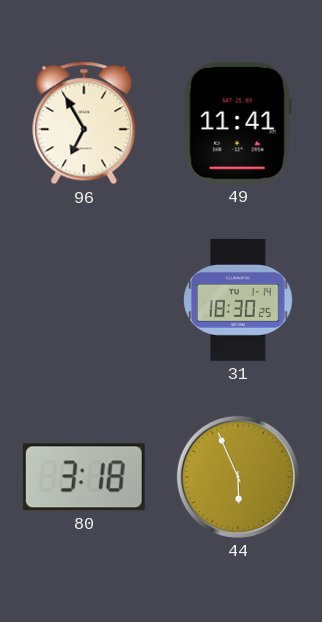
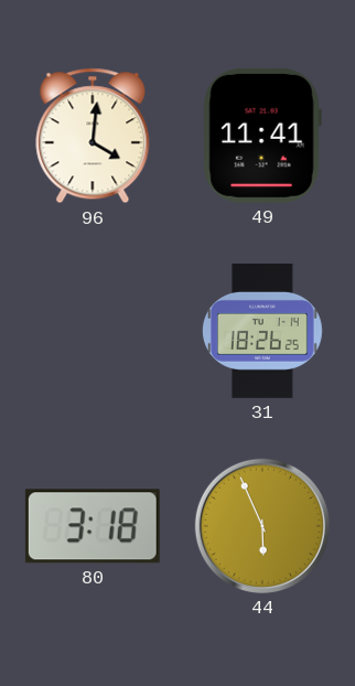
96: 6:55 -> 4:01
31: 18:30 -> 18:26
